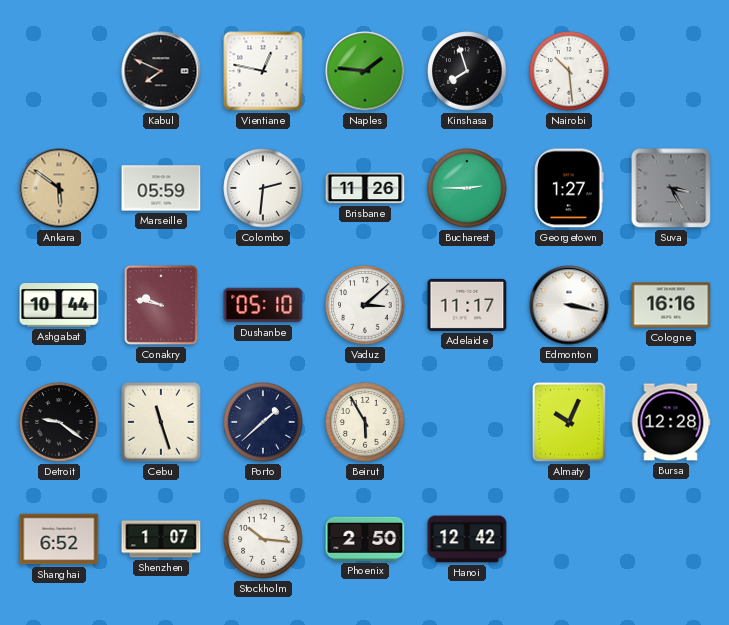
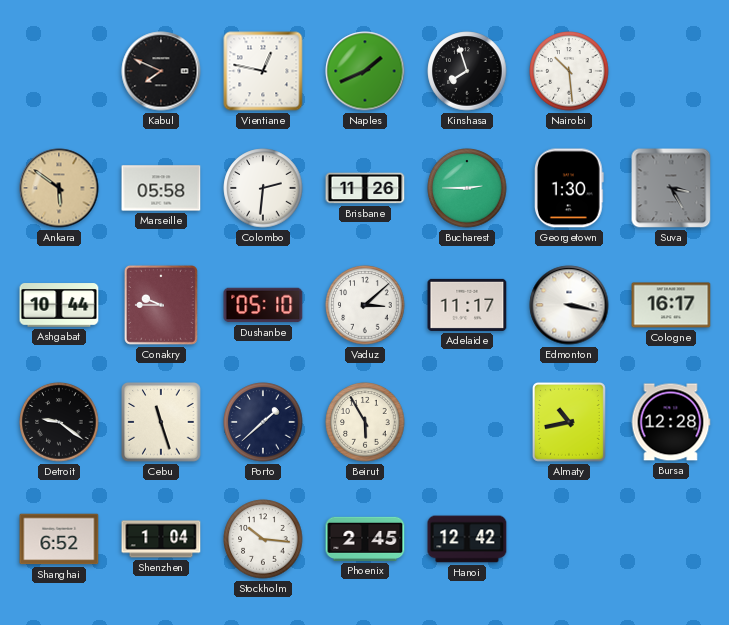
Naples: 1:46 -> 1:41
Marseille: 05:59 -> 05:58
Georgetown: 1:27 -> 1:30
Conakry: 9:47 -> 9:45
Cologne: 16:16 -> 16:17
Almaty: 10:04 -> 10:43
Shenzhen: 1:07 -> 1:04
Phoenix: 2:50 -> 2:45
